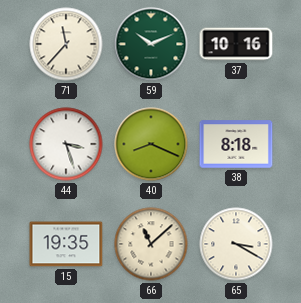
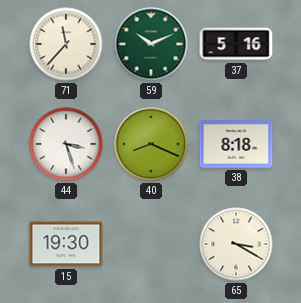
37: 10:16 -> 5:16
15: 19:35 -> 19:30
66: 11:08 -> none
